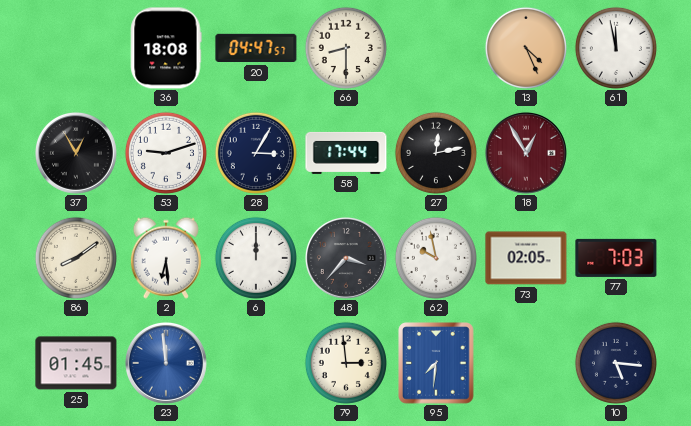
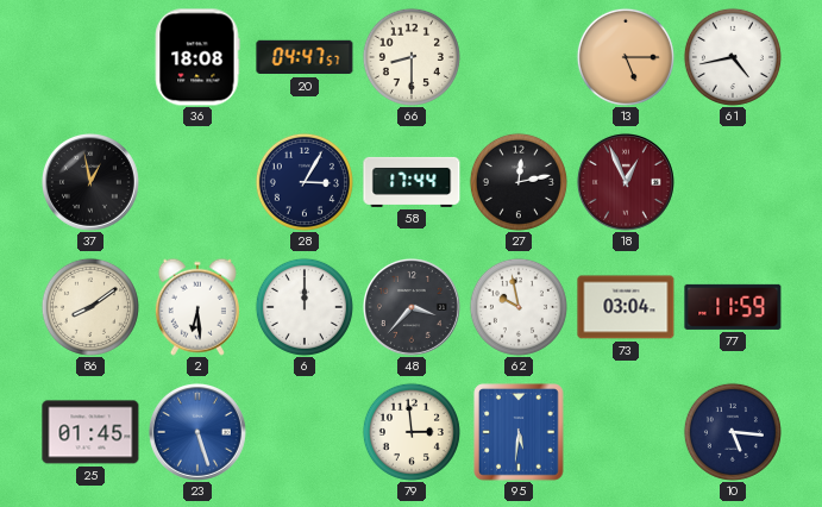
13: 4:26 -> 5:15
61: 11:58 -> 4:43
37: 12:55 -> 12:58
53: 9:12 -> none
18: 12:55 -> 12:56
73: 02:05 -> 03:04
77: 7:03 -> 11:59
23: 11:59 -> 5:27
95: 7:31 -> 5:31
